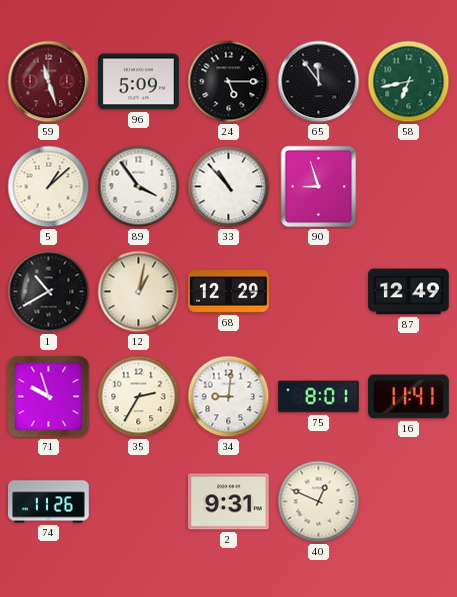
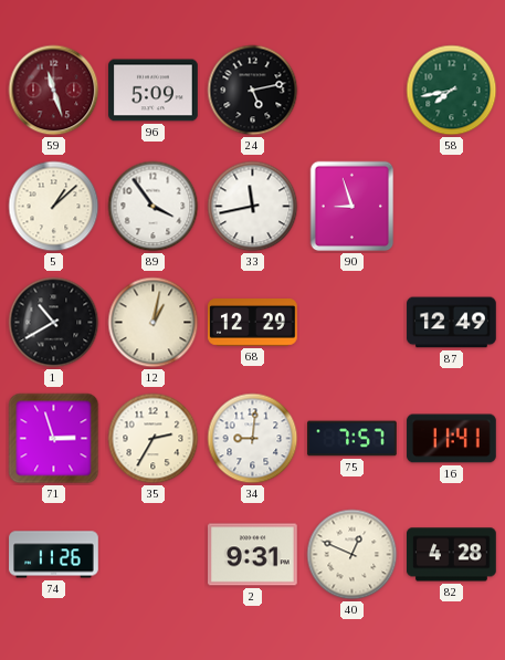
24: 5:15 -> 5:13
65: 11:54 -> none
58: 6:43 -> 7:43
33: 10:53 -> 11:43
71: 9:57 -> 2:57
75: 8:01 -> 7:57
82: none -> 4:28
